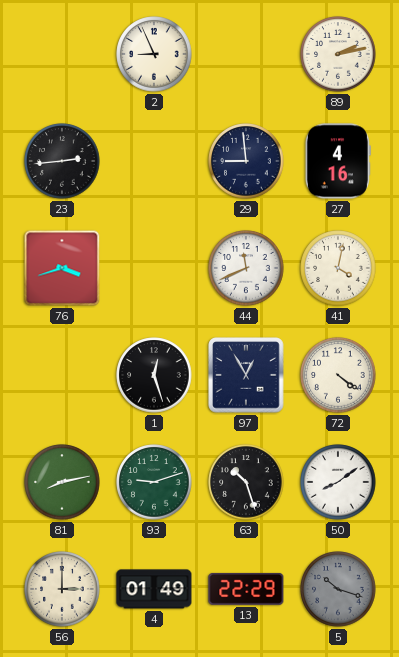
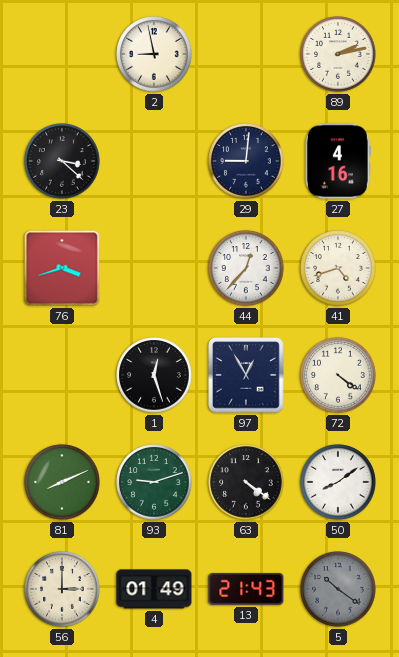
2: 8:56 -> 8:58
23: 2:44 -> 3:22
29: 8:59 -> 9:01
44: 11:41 -> 12:37
41: 4:02 -> 4:42
81: 8:13 -> 8:11
63: 10:27 -> 4:21
13: 22:29 -> 21:43
5: 10:18 -> 10:21
